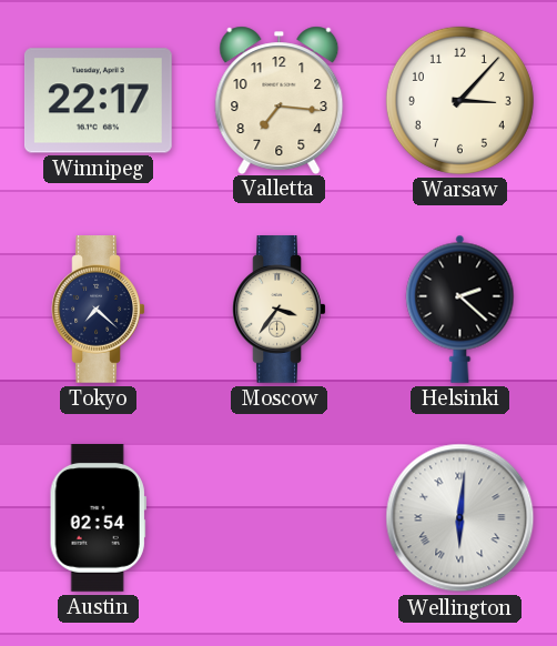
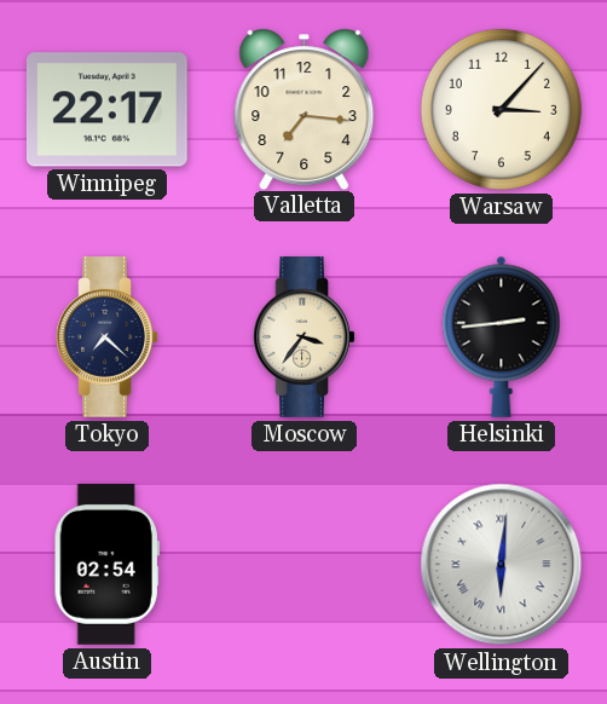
Helsinki: 2:22 -> 2:44
